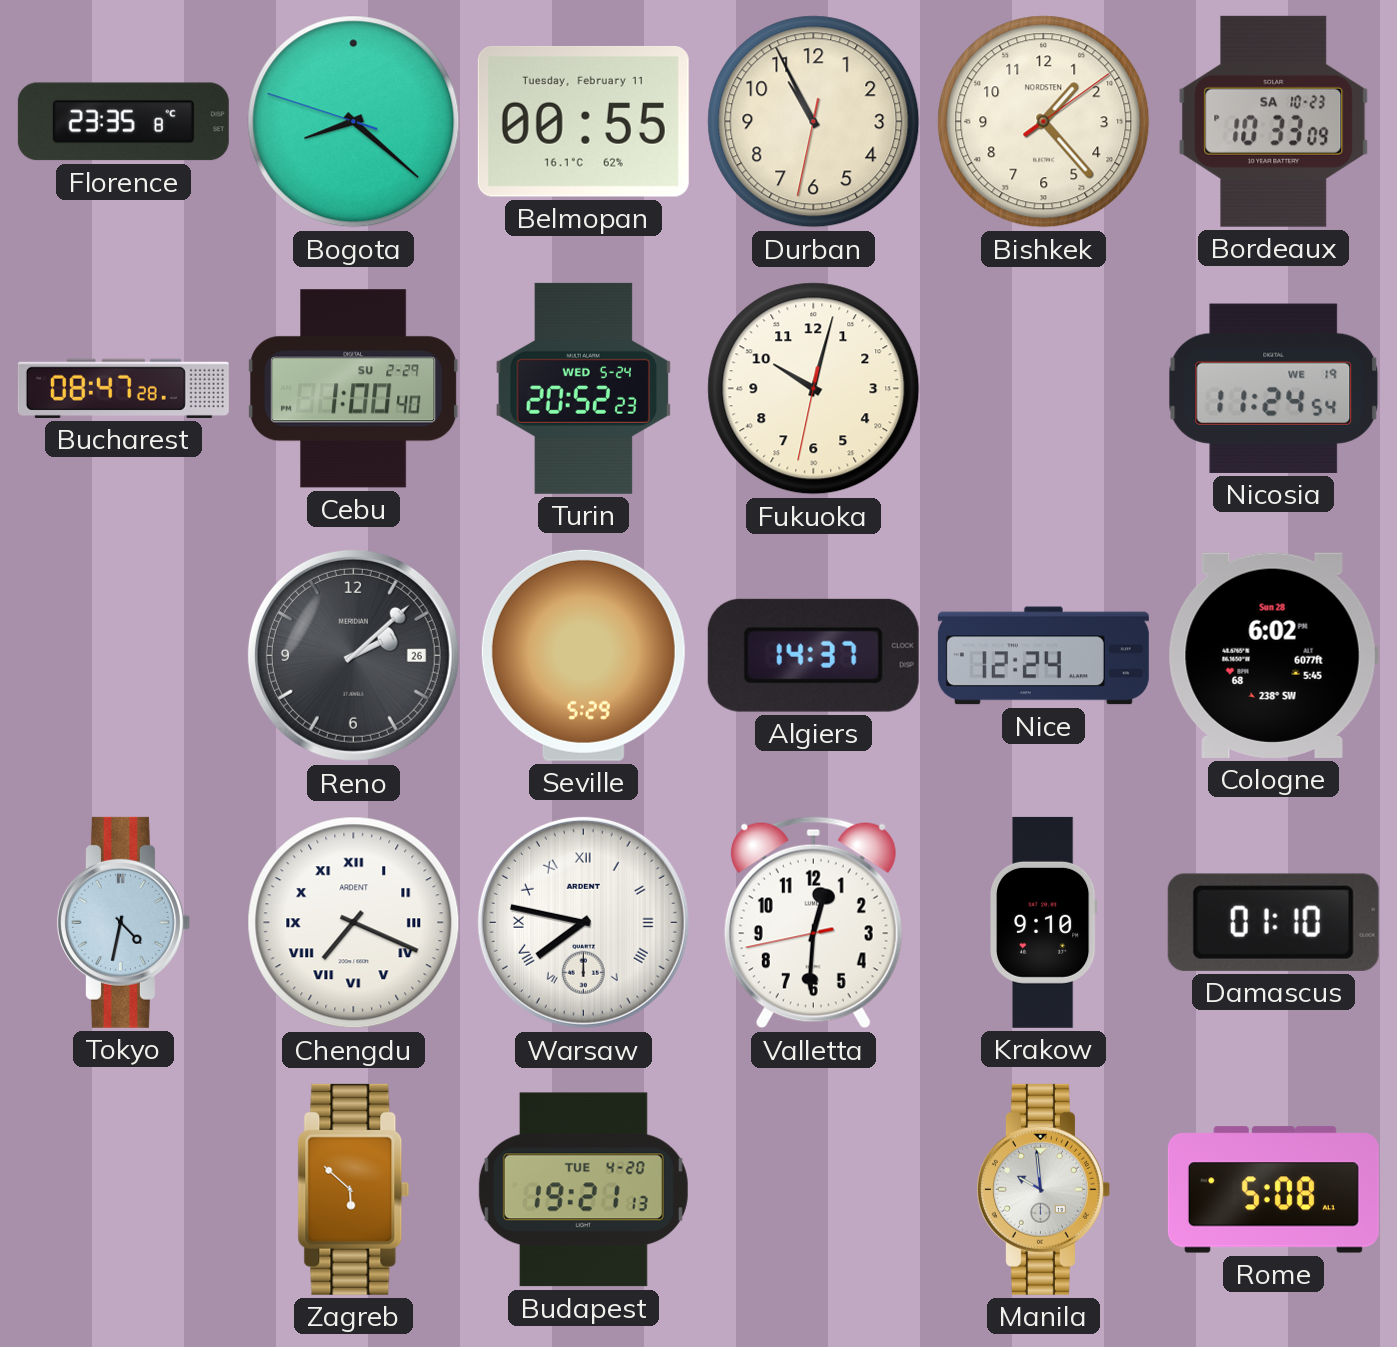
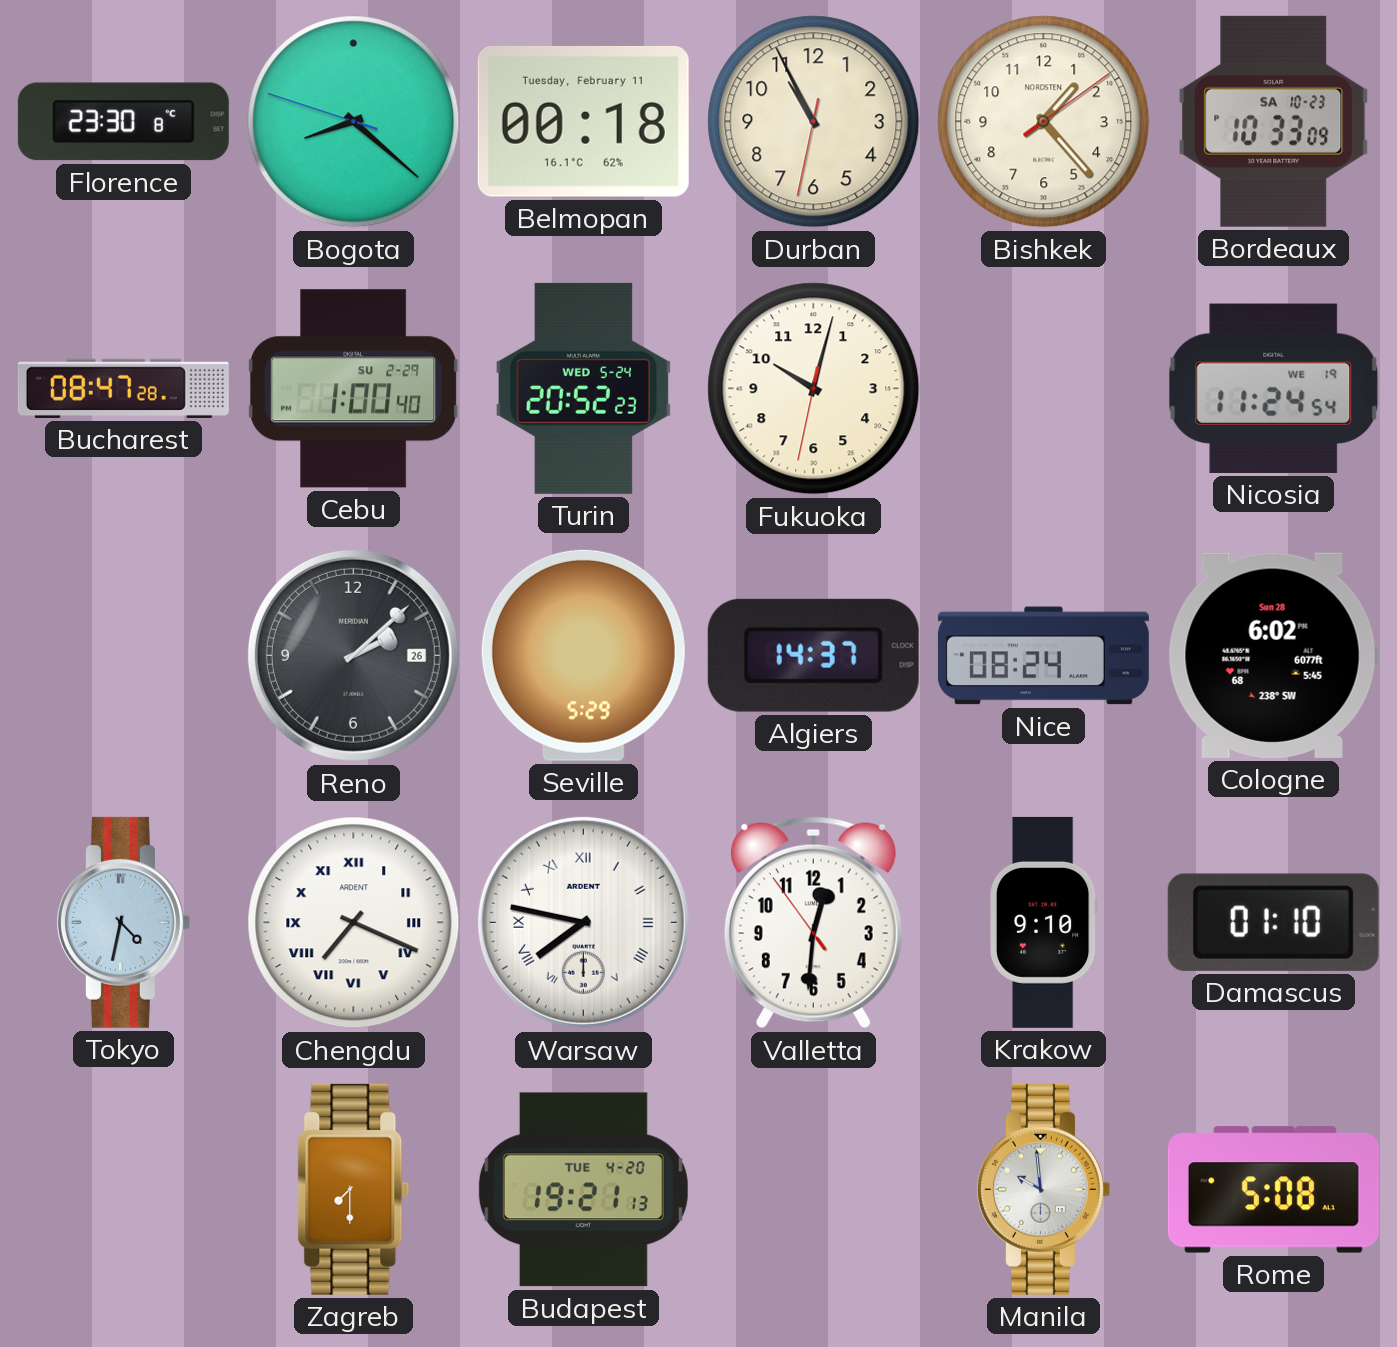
Florence: 23:35 -> 23:30
Belmopan: 00:55 -> 00:18
Nice: 12:24 -> 08:24
Valletta: 12:30:43 -> 12:30:54
Zagreb: 5:52 -> 7:30
